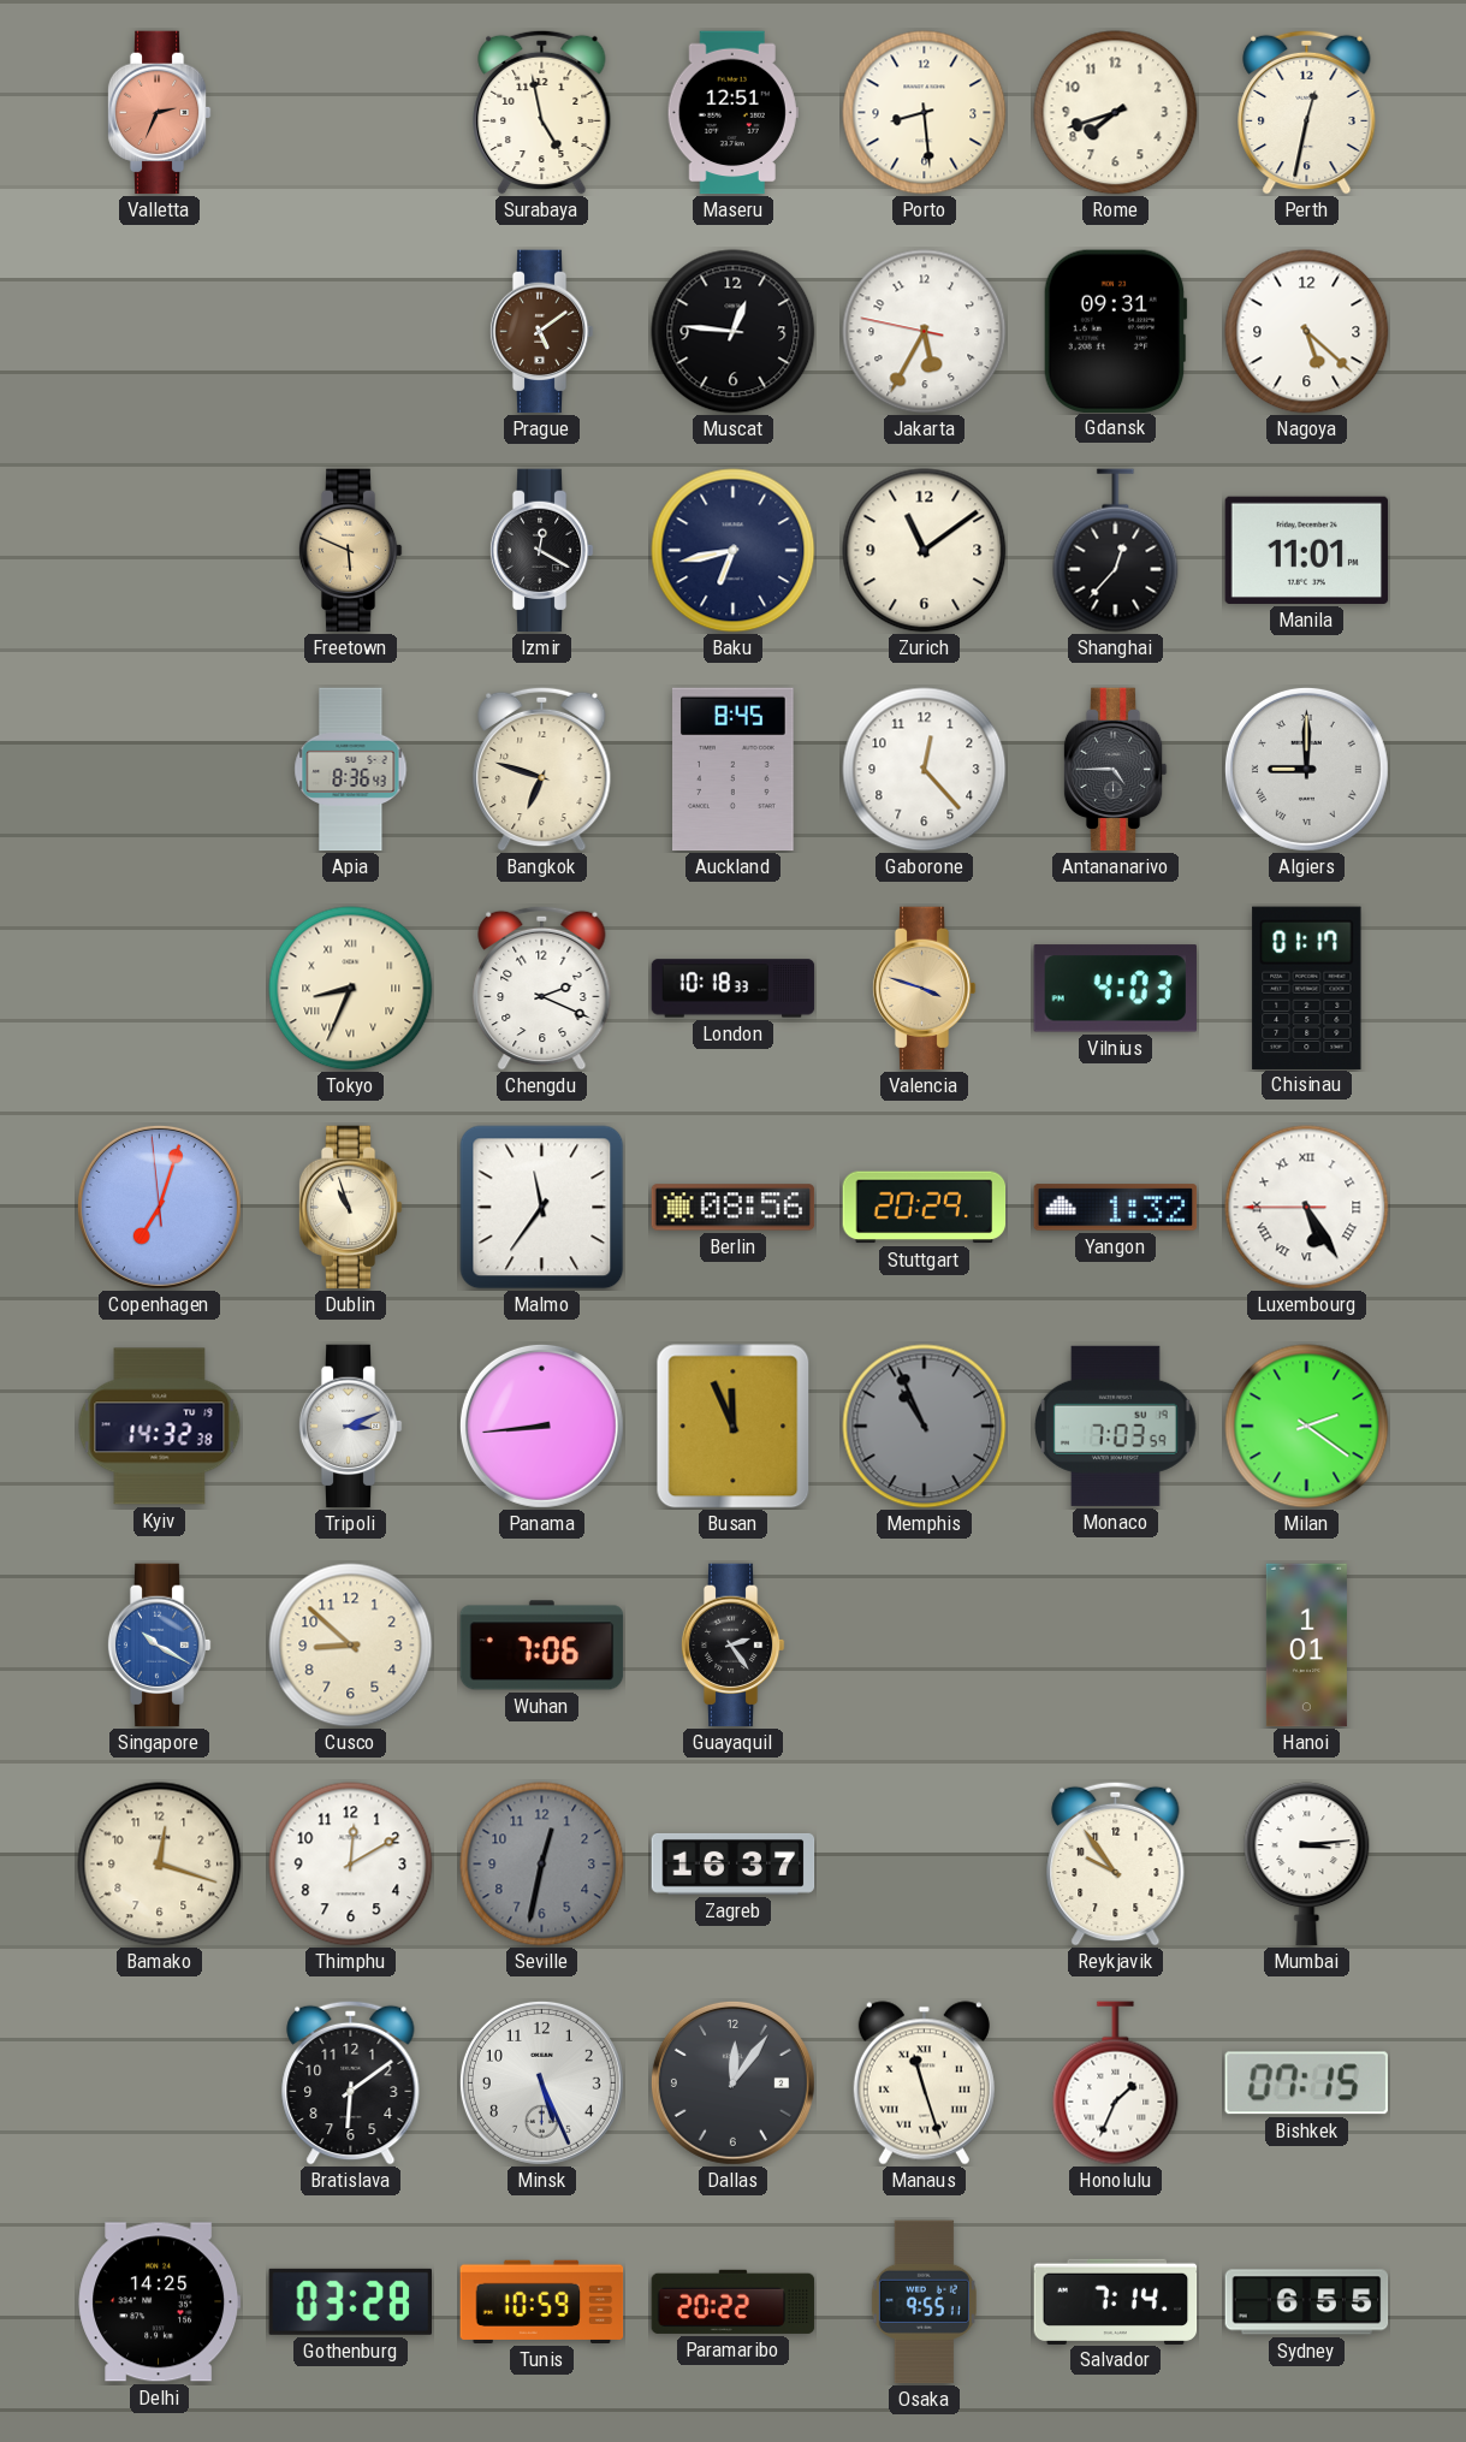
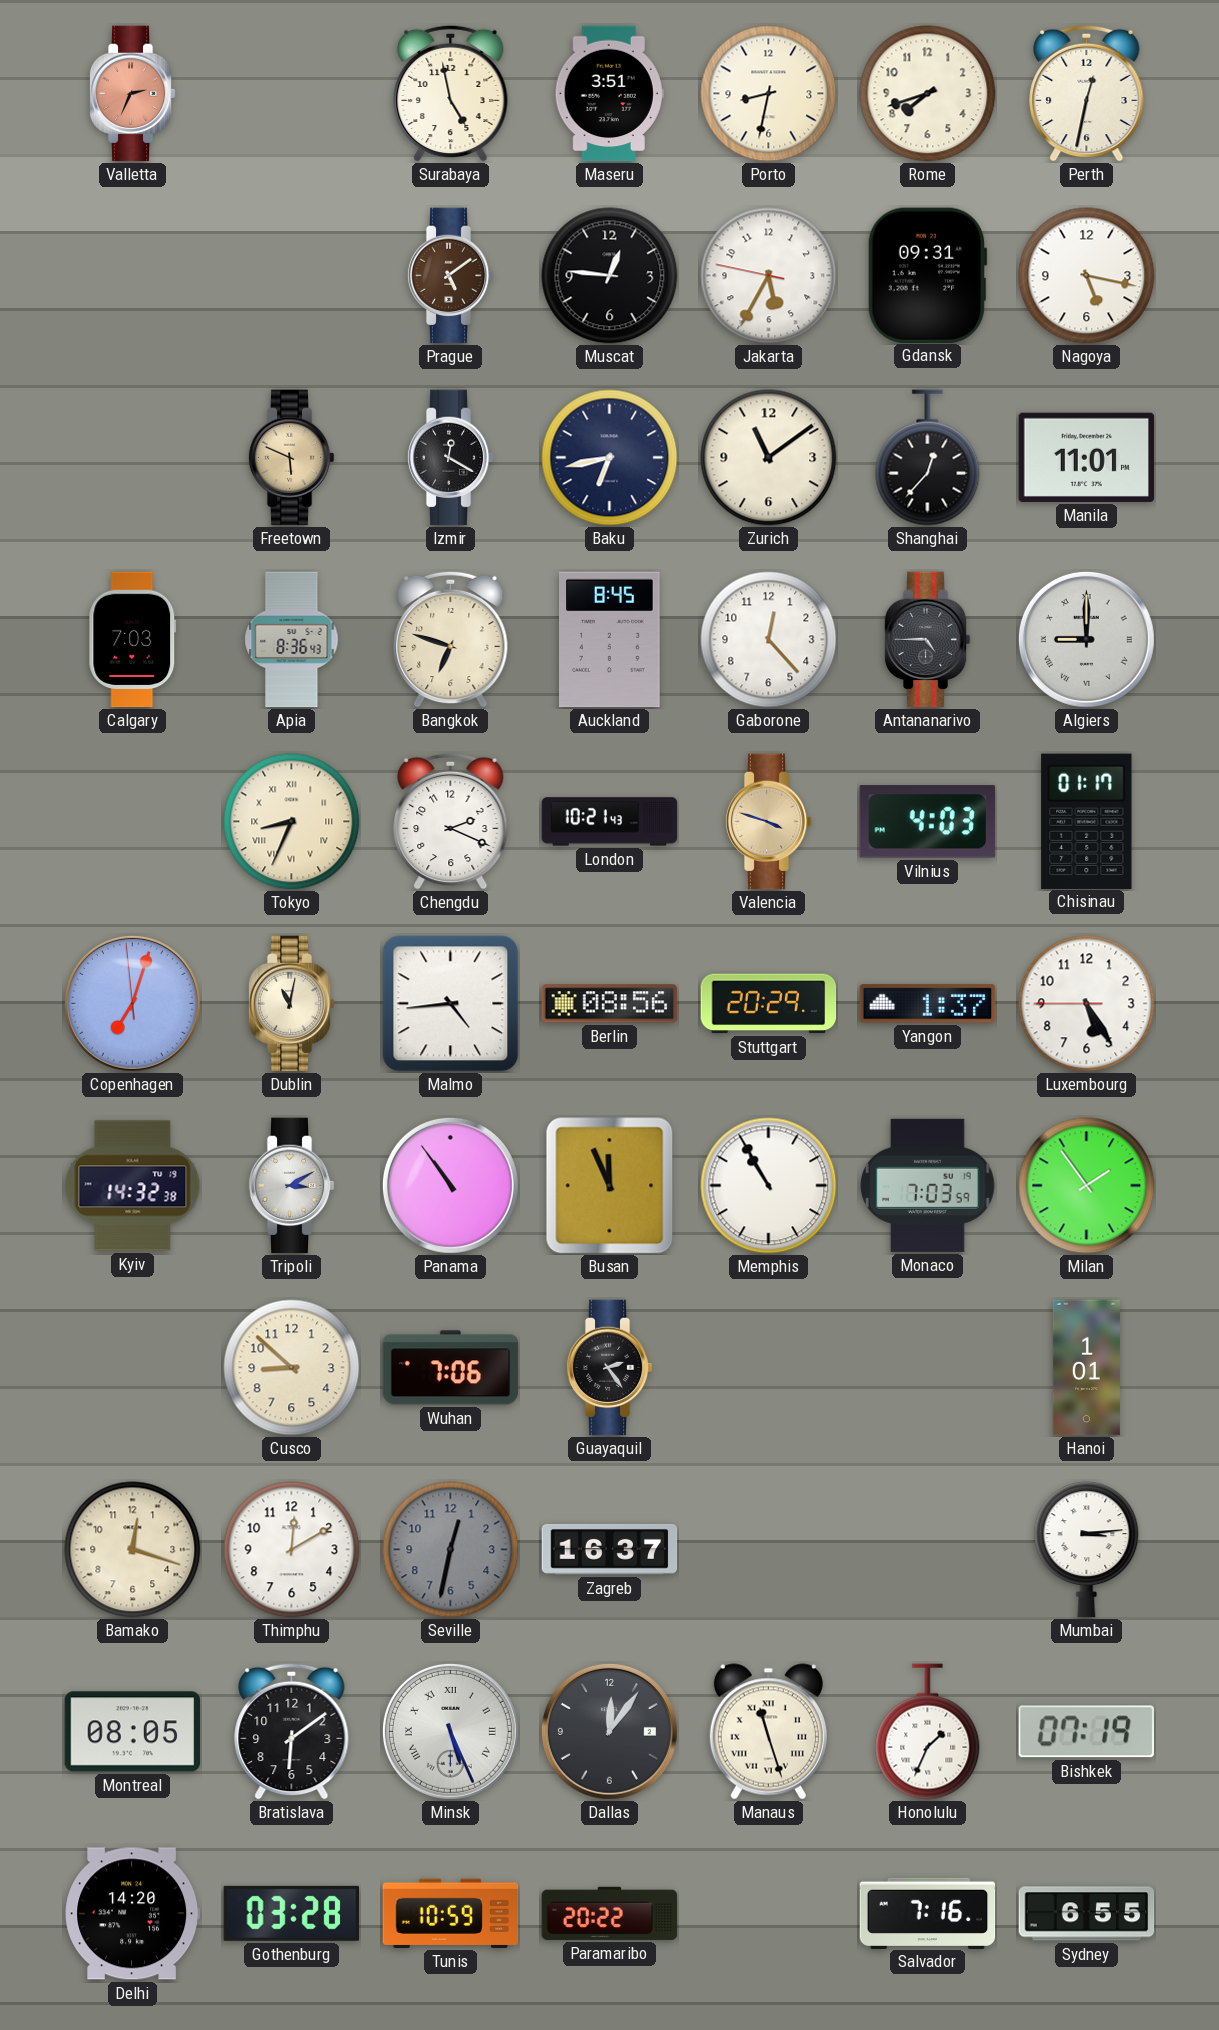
Maseru: 12:51 -> 3:51
Porto: 8:29 -> 8:32
Nagoya: 5:22 -> 5:17
Calgary: none -> 7:03
London: 10:18 -> 10:21
Dublin: 10:57 -> 11:02
Malmo: 11:36 -> 4:44
Yangon: 1:32 -> 1:37
Luxembourg numerals: Roman -> Arabic
Tripoli: 3:11 -> 3:10
Panama: 8:44 -> 10:54
Memphis: 10:56 -> 10:55
Memphis dial: grey -> white
Milan: 2:21 -> 1:54
Singapore: 10:20 -> none
Reykjavik: 9:54 -> none
Montreal: none -> 08:05
Minsk numerals: Arabic -> Roman
Bishkek: 07:15 -> 07:19
Delhi: 14:25 -> 14:20
Osaka: 9:55 -> none
Salvador: 7:14 -> 7:16
